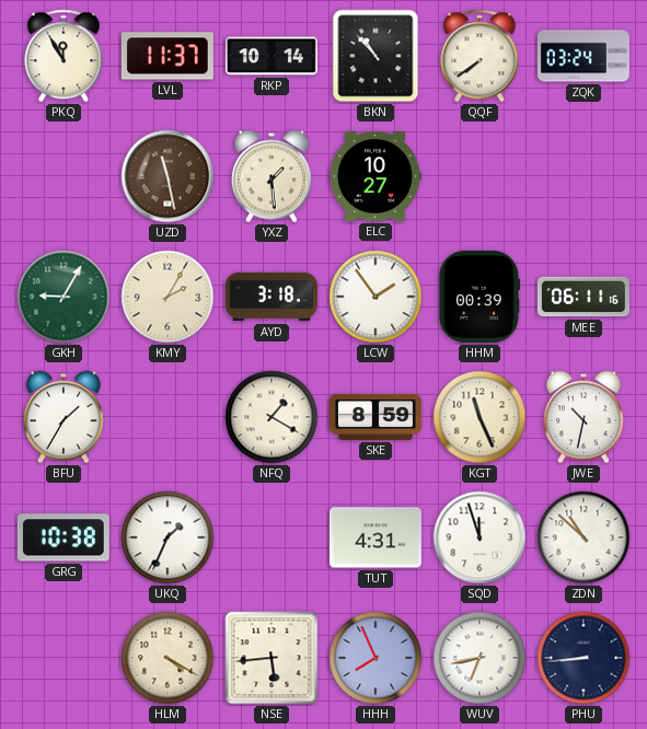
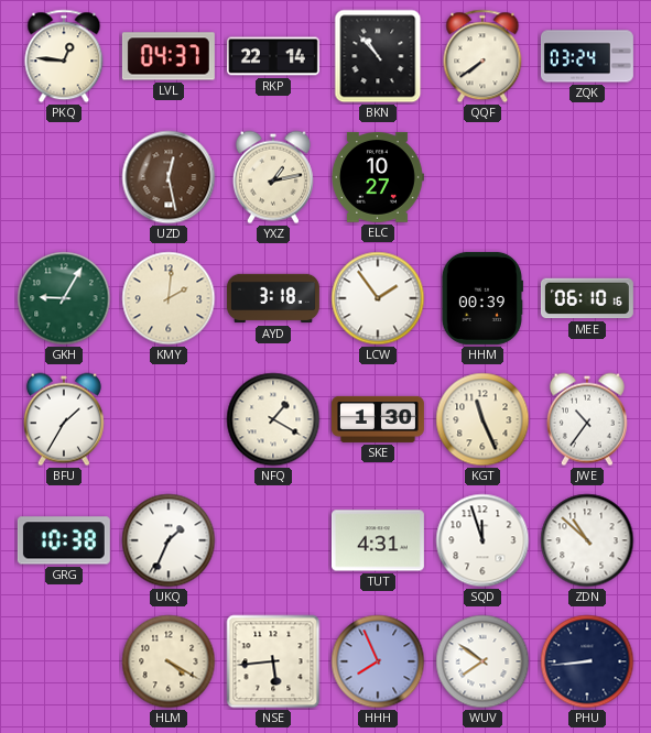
PKQ: 11:55 -> 12:46
LVL: 11:37 -> 04:37
RKP: 10:14 -> 22:14
UZD: 11:28 -> 12:28
YXZ: 1:29 -> 1:13
KMY: 2:05 -> 2:01
MEE: 06:11 -> 06:10
SKE: 8:59 -> 1:30
JWE: 10:32 -> 10:36
WUV: 6:43 -> 7:51
